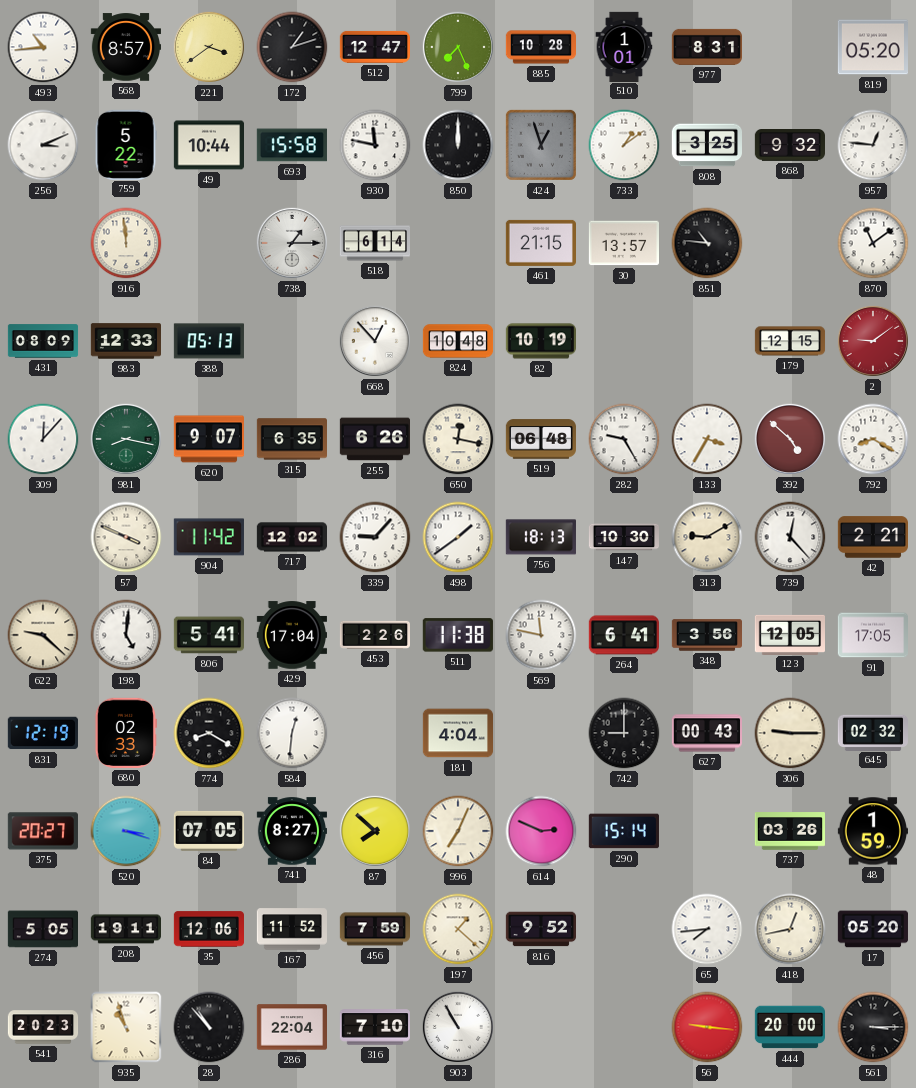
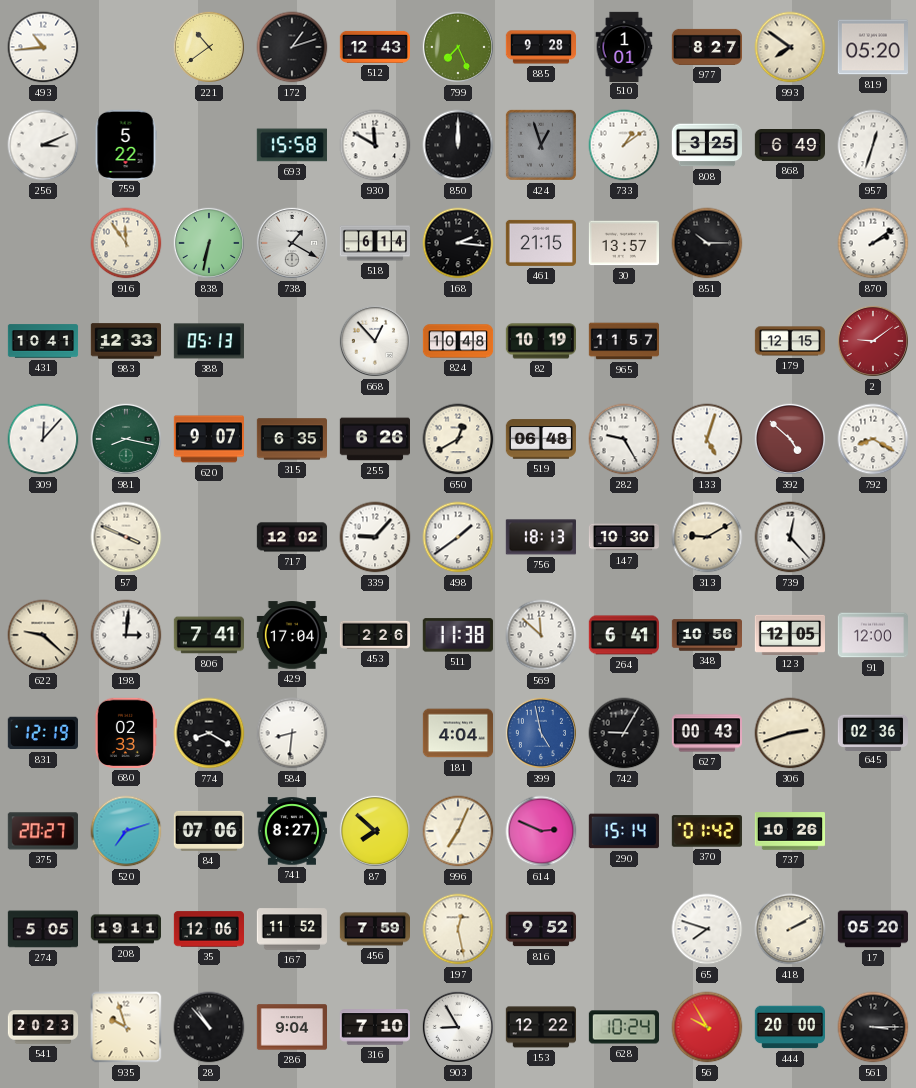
568: 8:57 -> none
221: 3:39 -> 10:39
512: 12:47 -> 12:43
885: 10:28 -> 9:28
977: 8:31 -> 8:27
993: none -> 7:51
49: 10:44 -> none
930: 11:47 -> 11:50
868: 9:32 -> 6:49
957: 12:46 -> 12:33
916: 11:59 -> 11:54
838: none -> 6:32
738: 1:15 -> 1:20
168: none -> 2:16
851: 10:46 -> 10:15
870: 11:09 -> 2:09
431: 08:09 -> 10:41
965: none -> 11:57
650: 12:17 -> 12:40
133: 3:35 -> 5:03
904: 11:42 -> none
42: 2:21 -> none
198: 5:01 -> 3:01
806: 5:41 -> 7:41
569: 11:47 -> 11:52
348: 3:56 -> 10:56
91: 17:05 -> 12:00
584: 12:31 -> 8:31
399: none -> 4:58
742: 9:00 -> 9:05
306: 9:15 -> 2:42
645: 02:32 -> 02:36
520: 3:18 -> 7:12
84: 07:05 -> 07:06
370: none -> 01:42
737: 03:26 -> 10:26
48: 1:59 -> none
197: 1:22 -> 12:28
65: 7:44 -> 7:48
418: 12:43 -> 2:10
935: 10:57 -> 9:57
286: 22:04 -> 9:04
903: 10:55 -> 8:55
153: none -> 12:22
628: none -> 10:24
56: 9:16 -> 9:55
